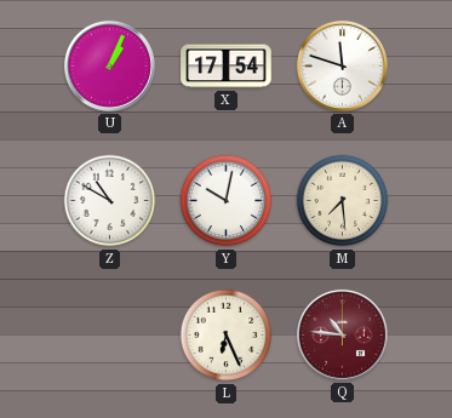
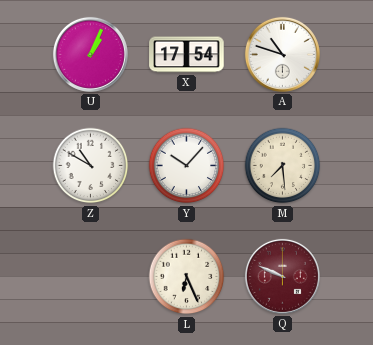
A: 11:48 -> 10:48
Y: 10:02 -> 10:07
Q: 10:46 -> 9:49
